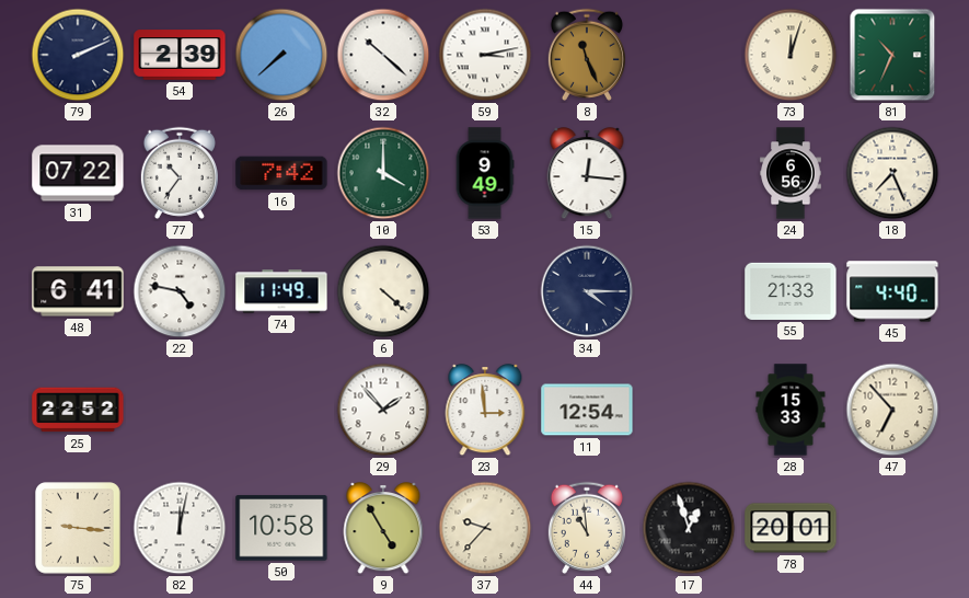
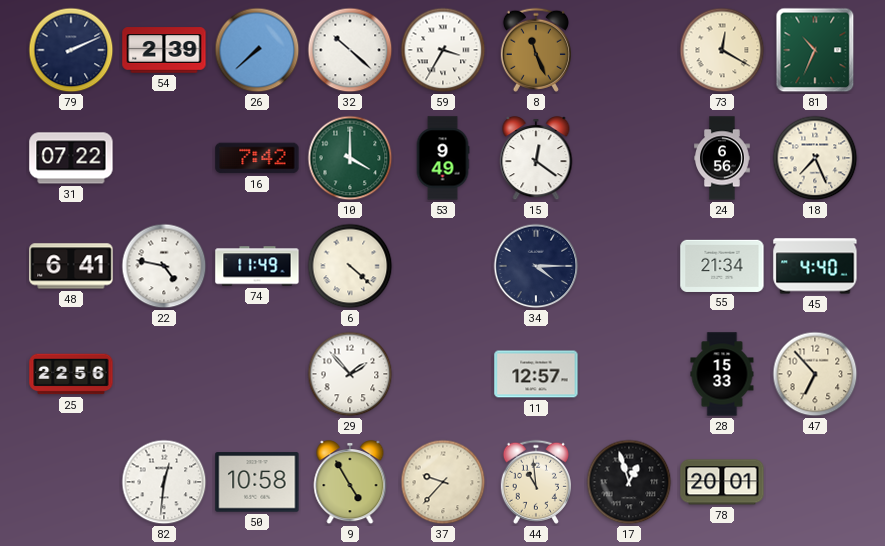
59: 3:13 -> 3:35
73: 12:03 -> 12:20
77: 10:36 -> none
15: 12:16 -> 12:21
55: 21:33 -> 21:34
25: 22:52 -> 22:56
23: 2:59 -> none
11: 12:54 -> 12:57
75: 9:16 -> none
82: 12:02 -> 12:31
